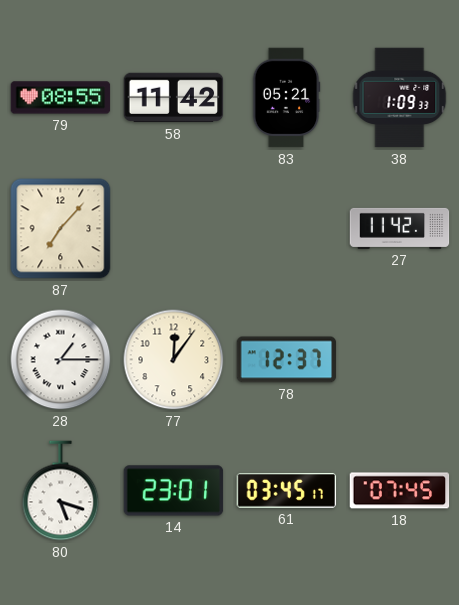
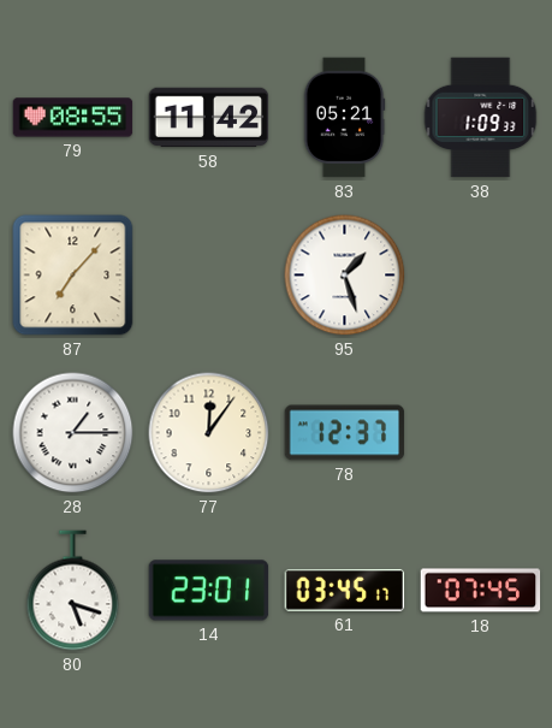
95: none -> 1:27
27: 11:42 -> none
